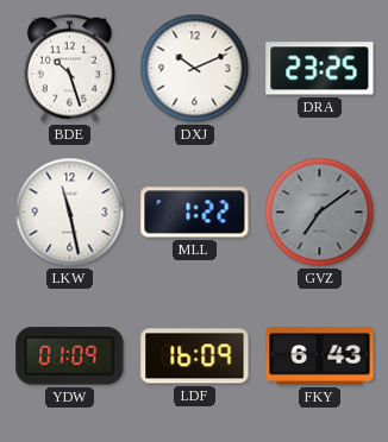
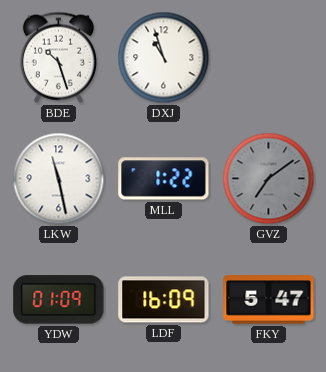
DXJ: 10:11 -> 10:57
DRA: 23:25 -> none
FKY: 6:43 -> 5:47
